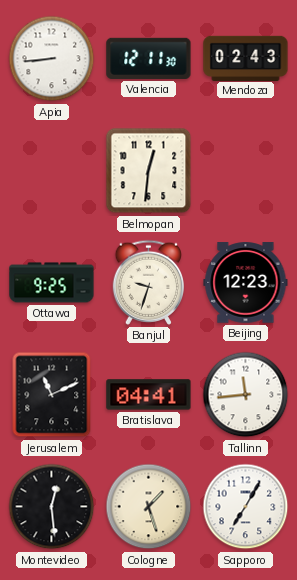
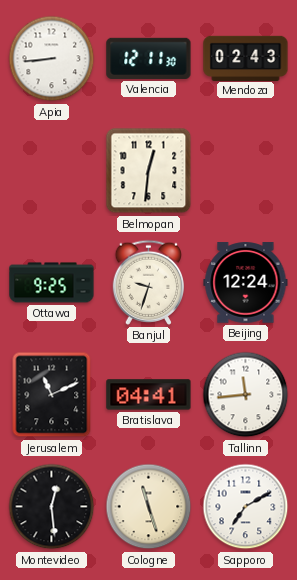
Beijing: 12:23 -> 12:24
Cologne: 1:27 -> 11:27
Sapporo: 7:05 -> 7:10
